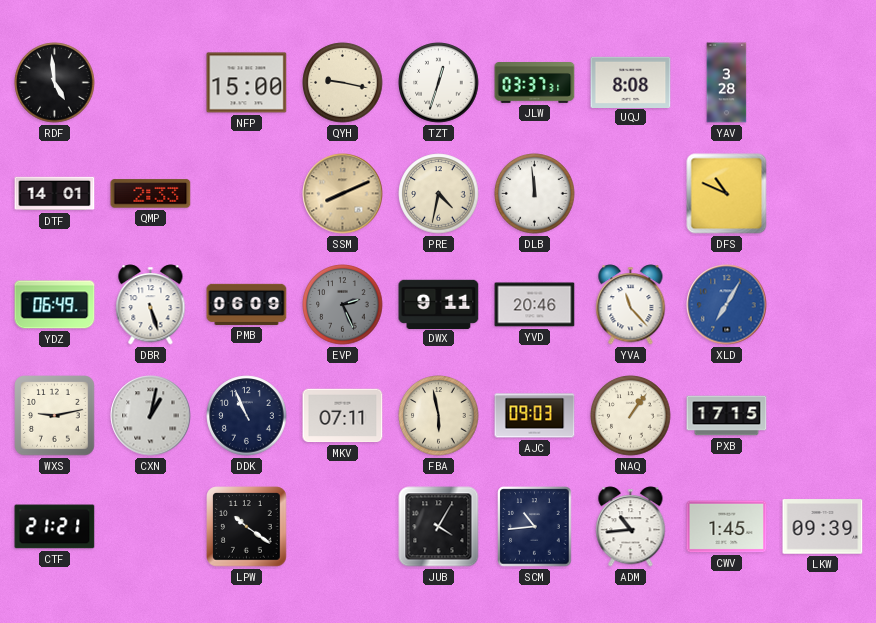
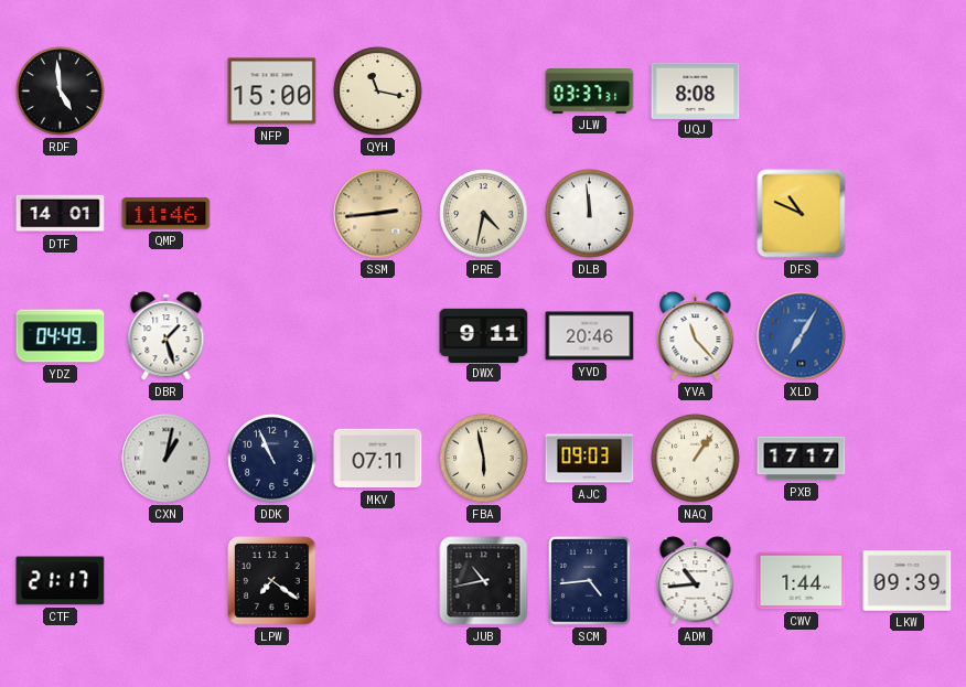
QYH: 9:17 -> 11:17
TZT: 12:33 -> none
YAV: 3:28 -> none
QMP: 2:33 -> 11:46
SSM: 8:11 -> 2:44
YDZ: 06:49 -> 04:49
DBR: 5:27 -> 1:27
PMB: 06:09 -> none
EVP: 2:26 -> none
WXS: 9:13 -> none
PXB: 17:15 -> 17:17
CTF: 21:21 -> 21:17
LPW: 10:21 -> 7:21
JUB: 4:05 -> 10:43
SCM: 10:44 -> 4:44
CWV: 1:45 -> 1:44
